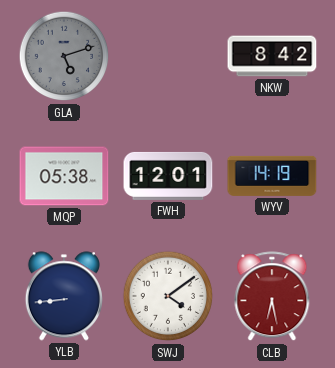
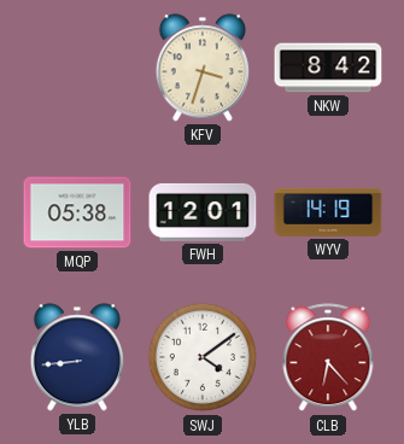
GLA: 5:12 -> none
KFV: none -> 3:33
CLB: 6:28 -> 6:23
